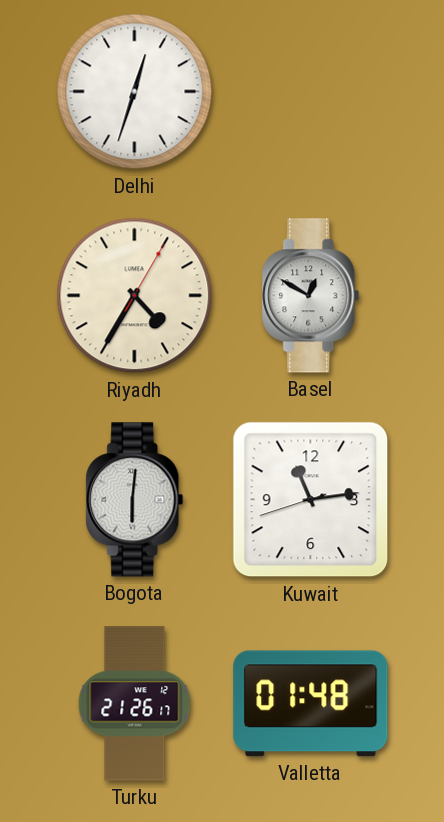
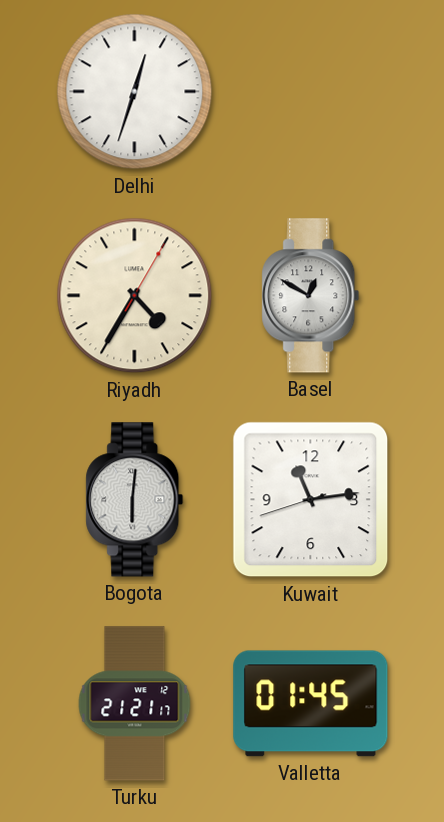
Turku: 21:26 -> 21:21
Valletta: 01:48 -> 01:45
